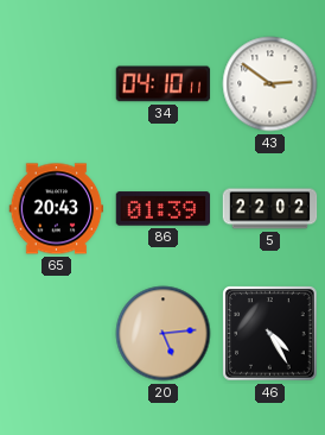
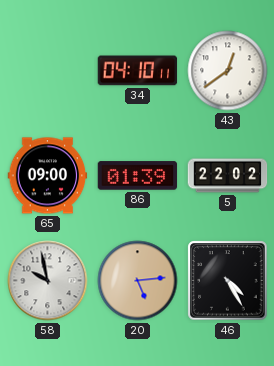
43: 2:51 -> 12:39
65: 20:43 -> 09:00
58: none -> 9:58
